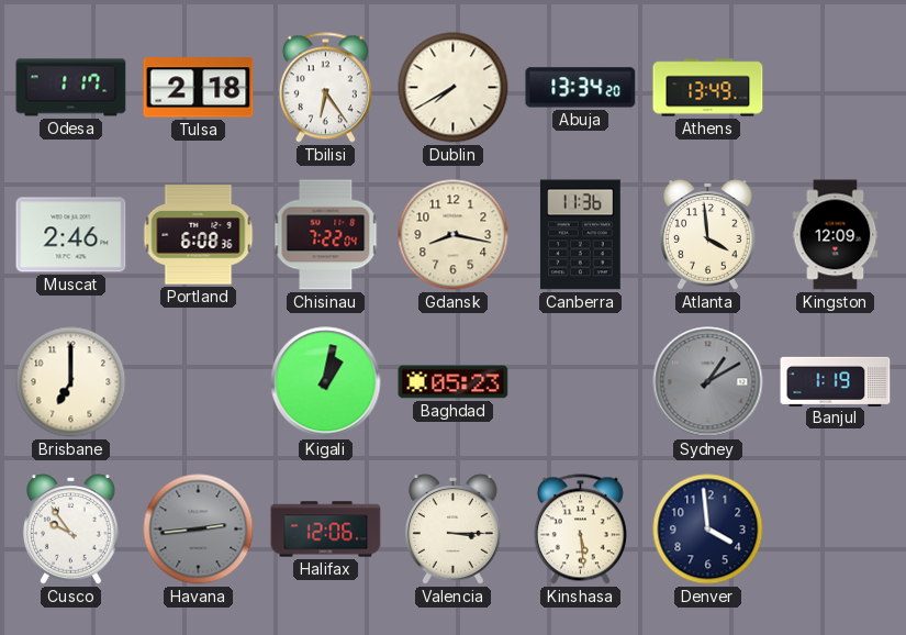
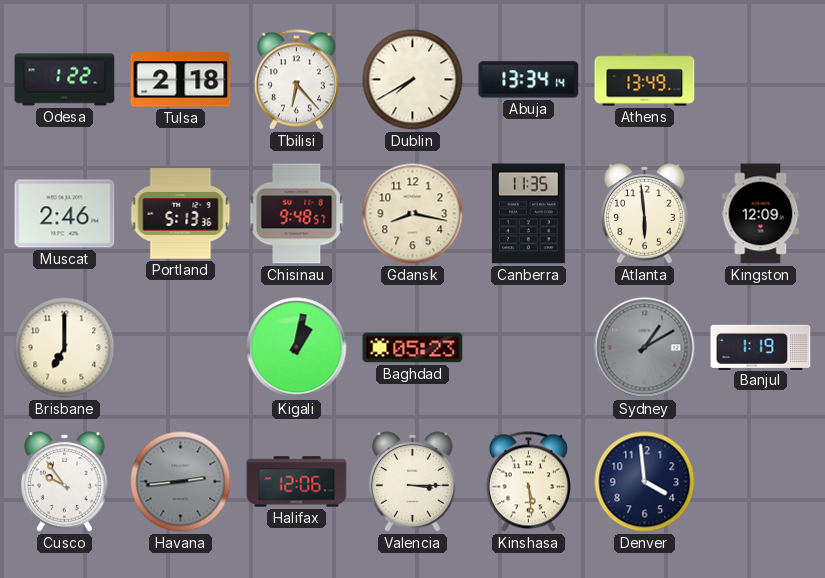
Odesa: 1:17 -> 1:22
Tbilisi: 6:24 -> 6:23
Abuja: 13:34:20 -> 13:34:14
Portland: 6:08 -> 5:13
Chisinau: 7:22 -> 9:48
Canberra: 11:36 -> 11:35
Atlanta: 3:59 -> 5:59
